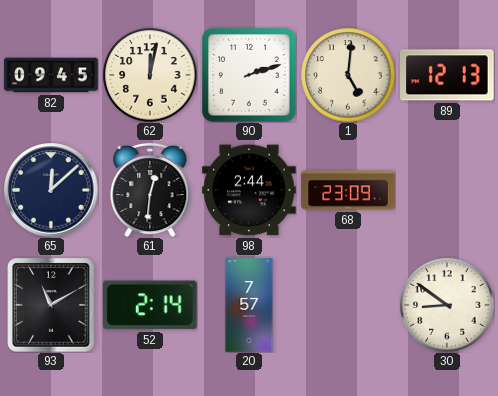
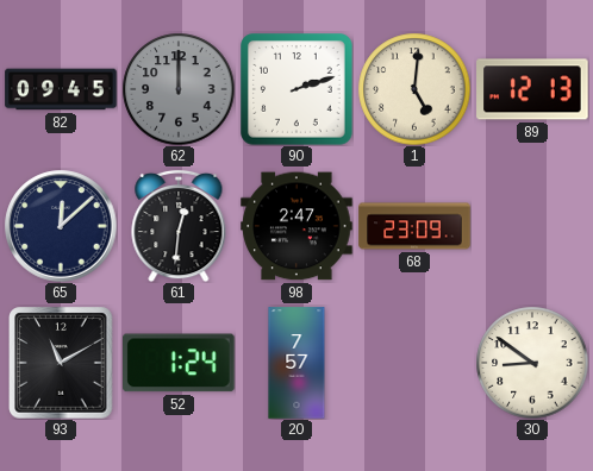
62: 12:02 -> 12:00
62 dial: cream -> grey
98: 2:44 -> 2:47
52: 2:14 -> 1:24
